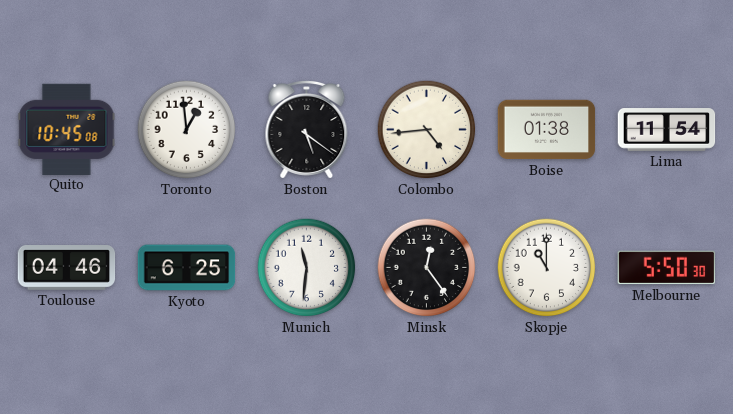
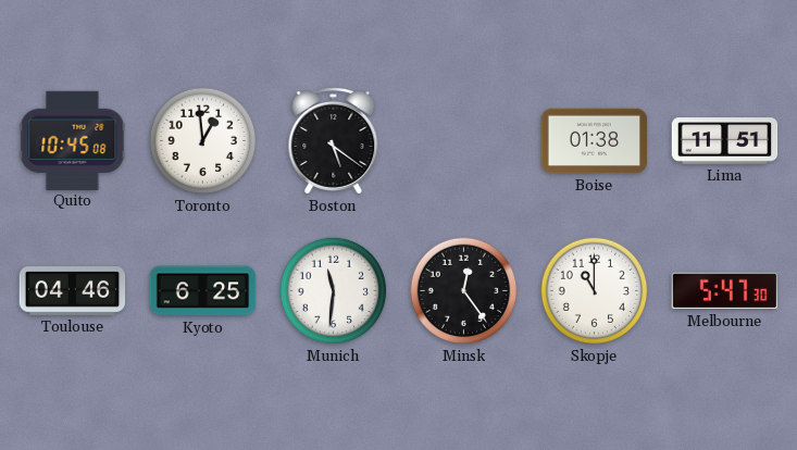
Colombo: 4:44 -> none
Lima: 11:54 -> 11:51
Melbourne: 5:50 -> 5:47
